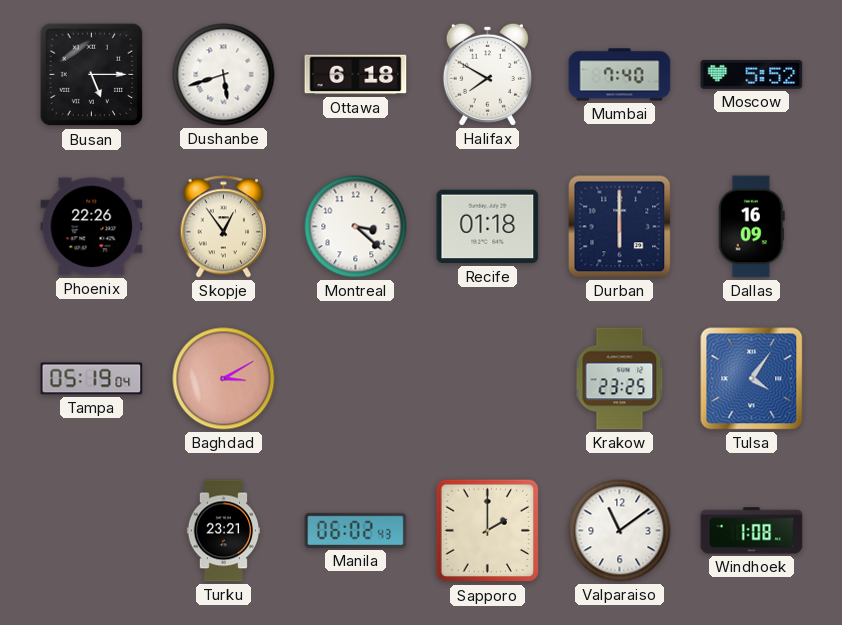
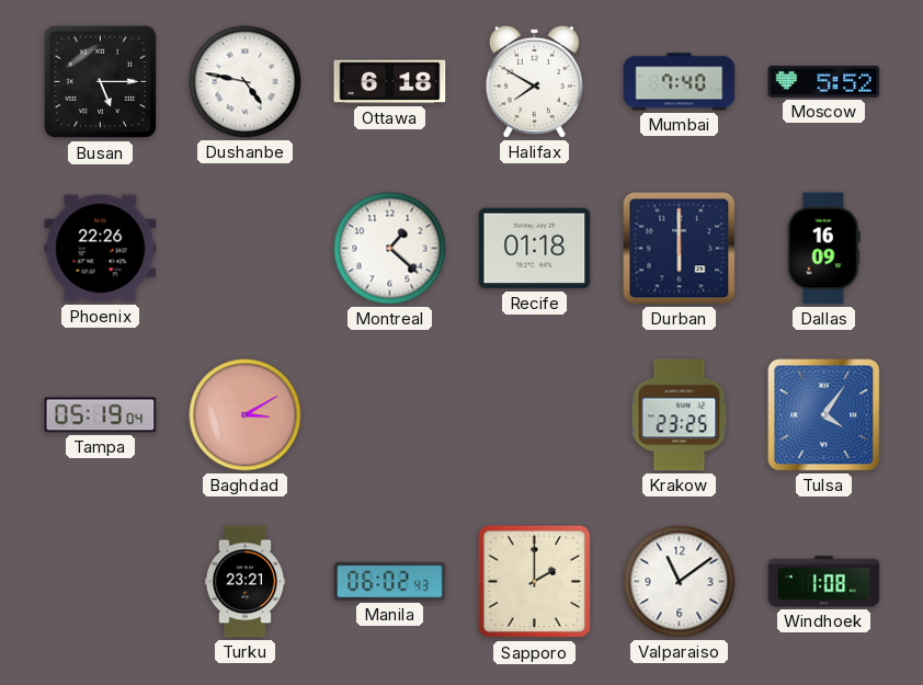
Dushanbe: 5:42 -> 4:47
Skopje: 12:54 -> none
Montreal: 3:22 -> 1:22
